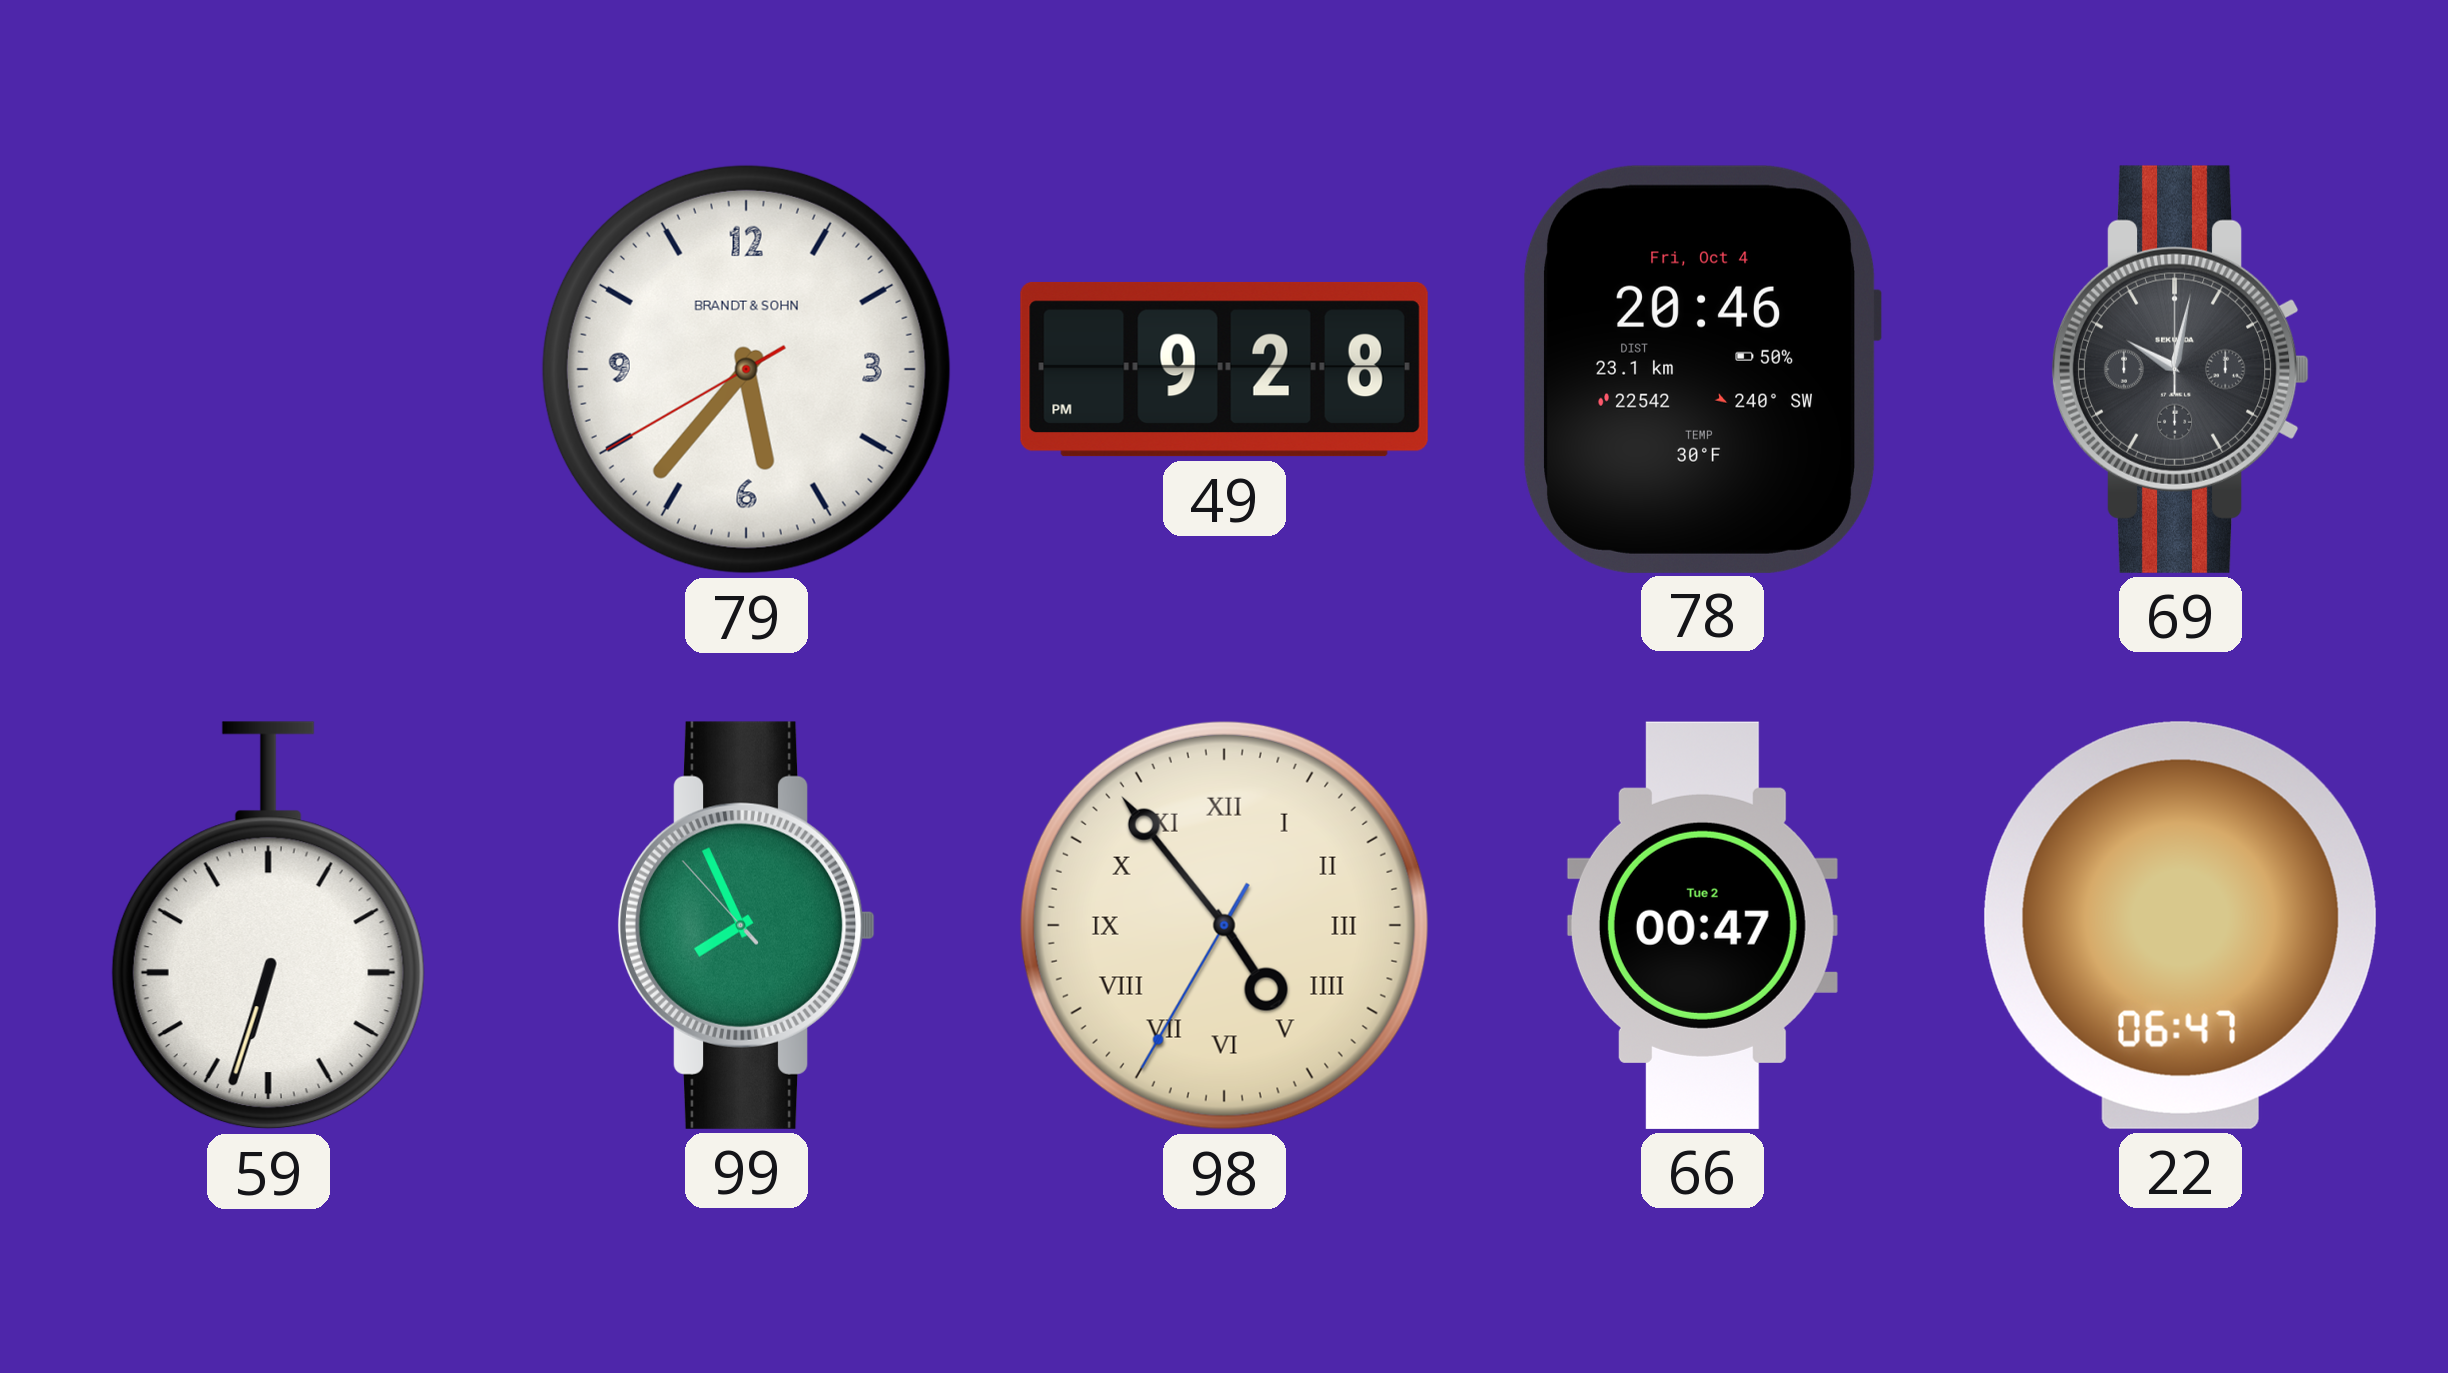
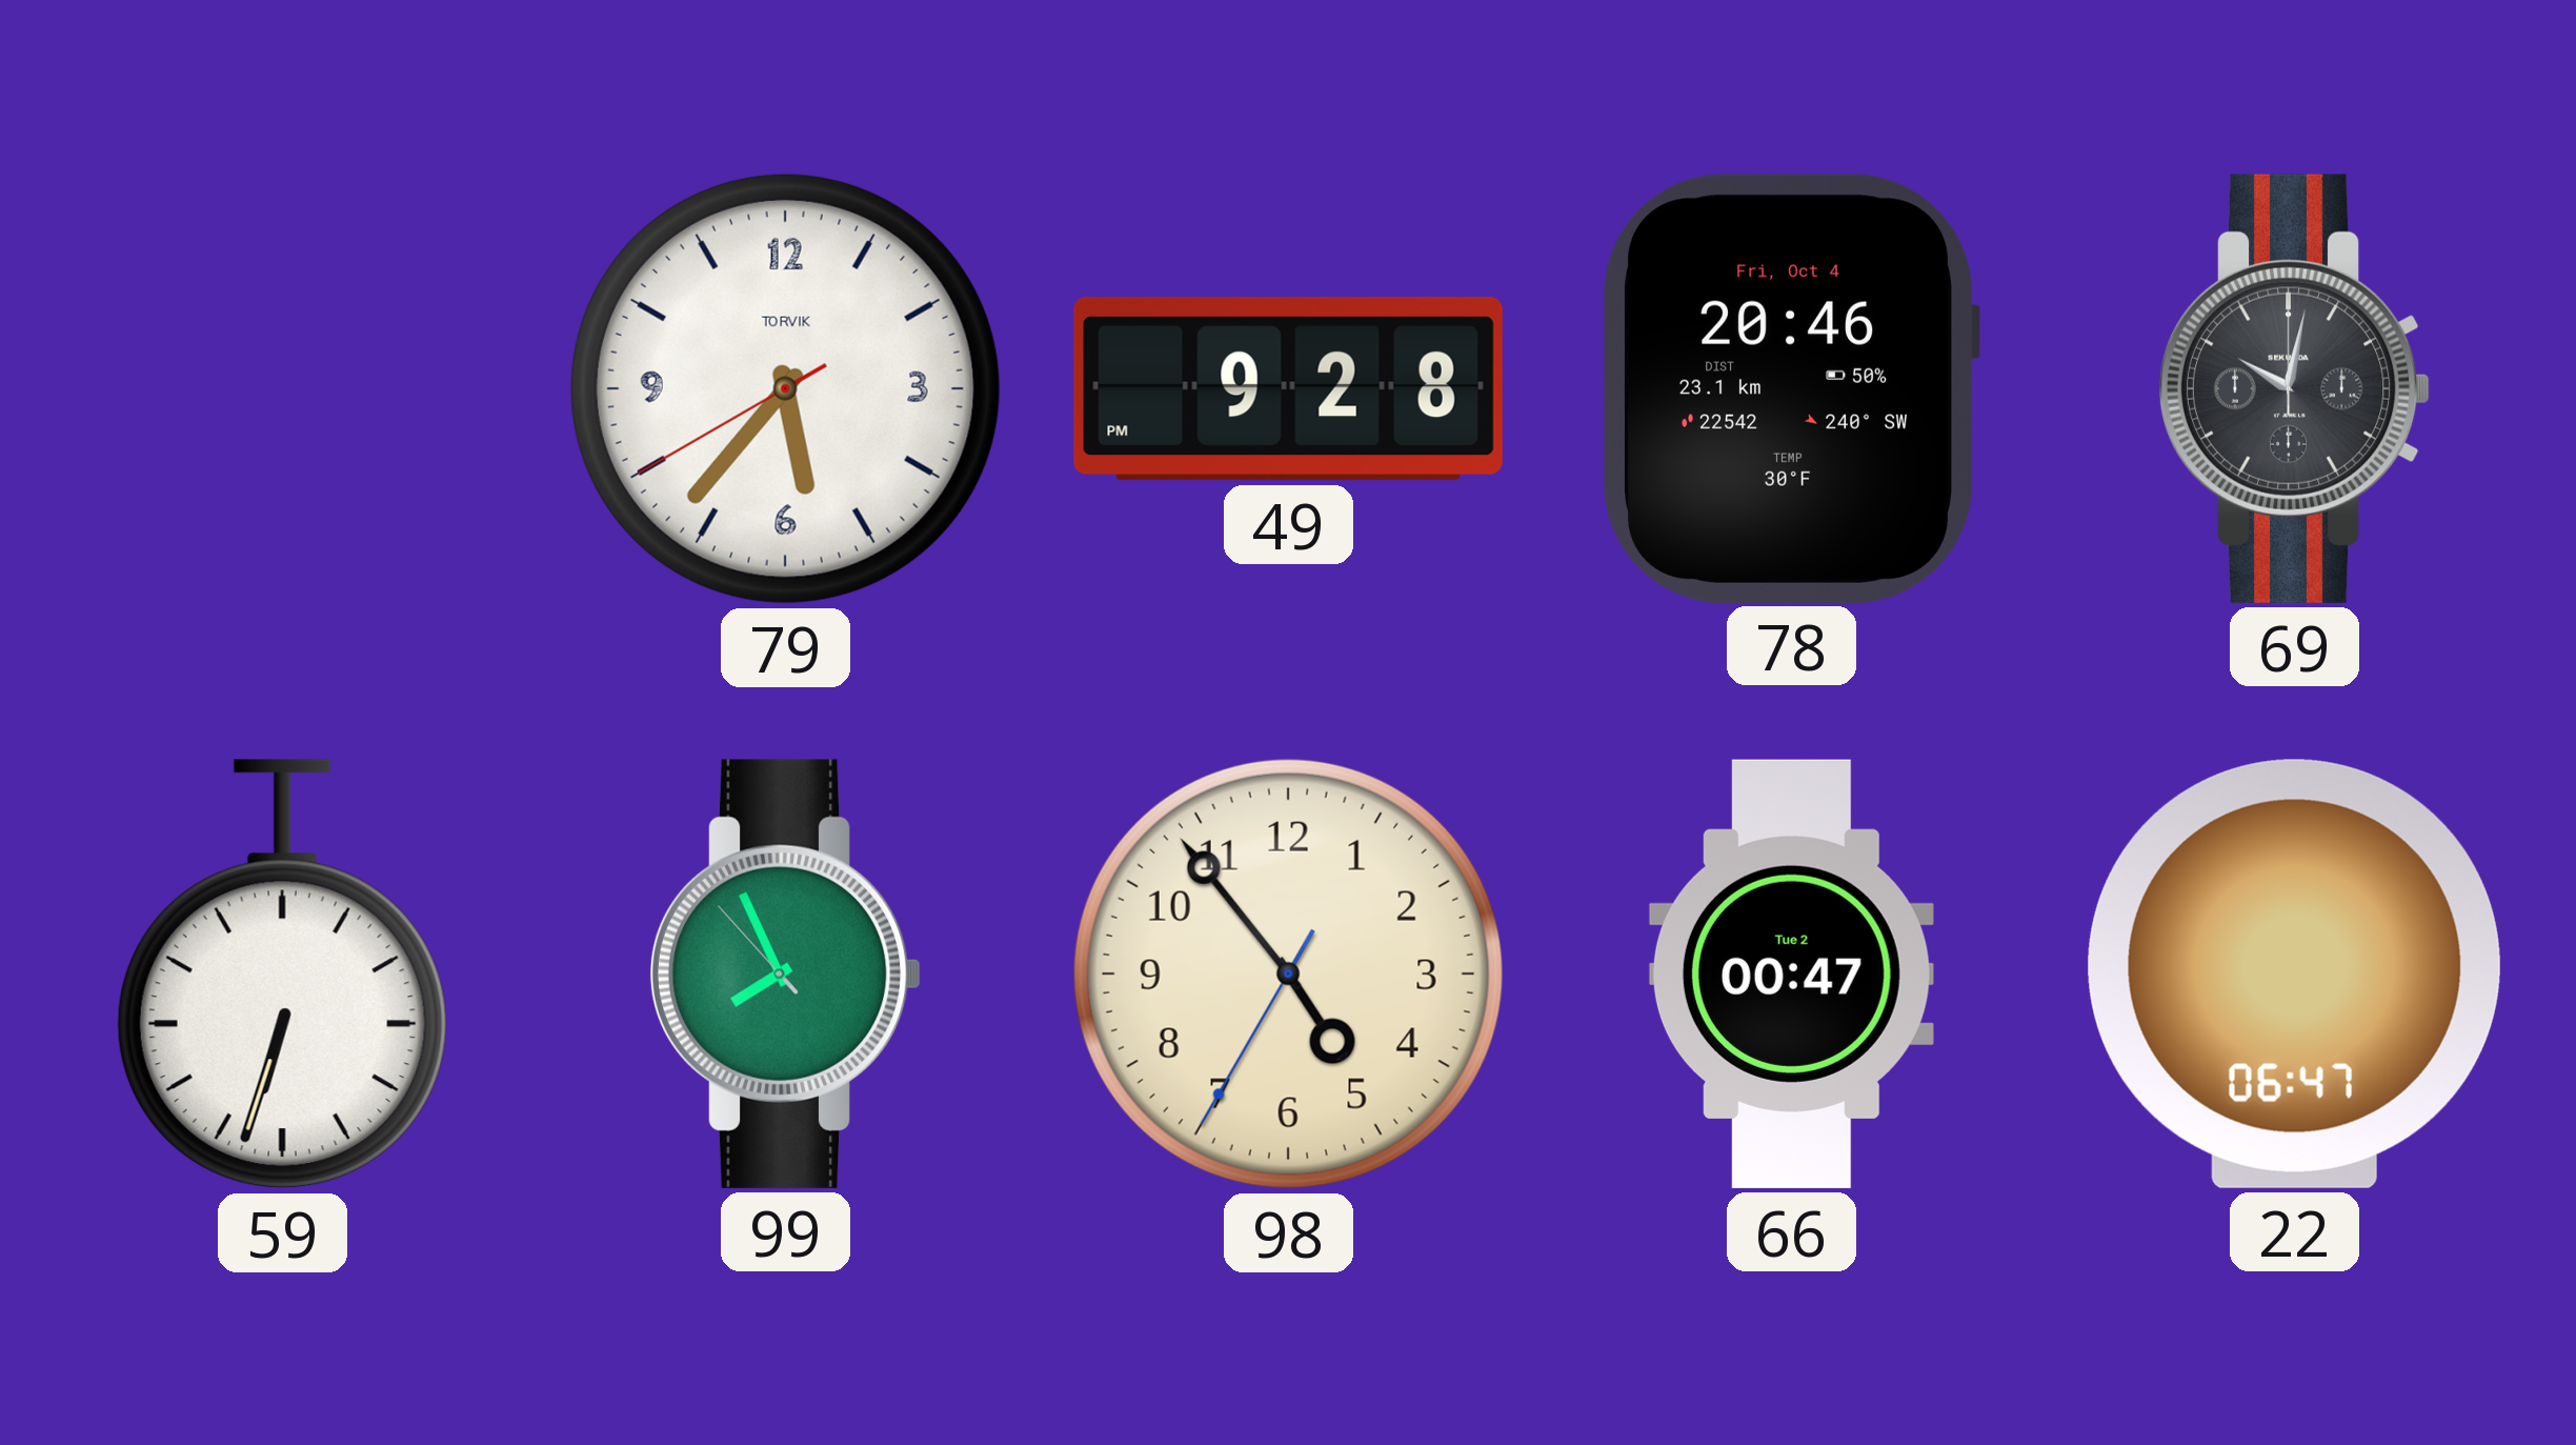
79 brand: BRANDT & SOHN -> TORVIK
98 numerals: Roman -> Arabic
